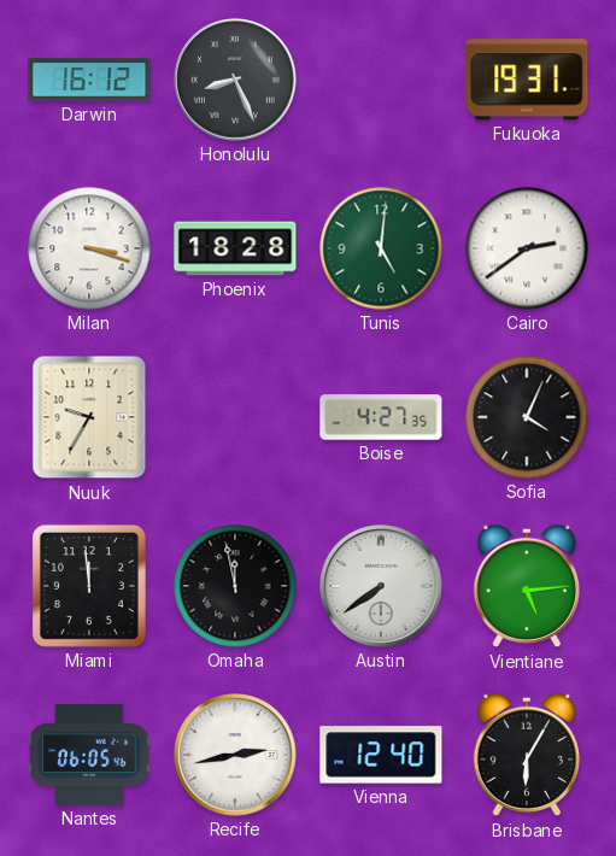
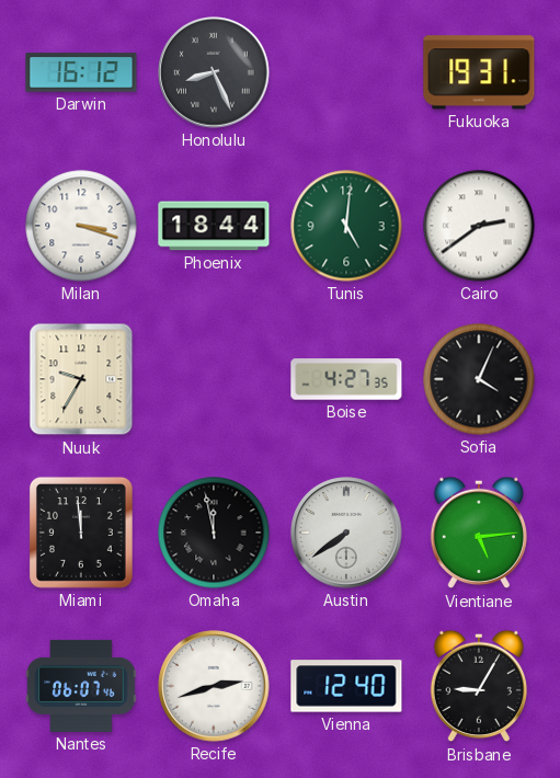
Phoenix: 18:28 -> 18:44
Nantes: 06:05 -> 06:07
Recife: 2:43 -> 2:42
Brisbane: 6:05 -> 9:05
